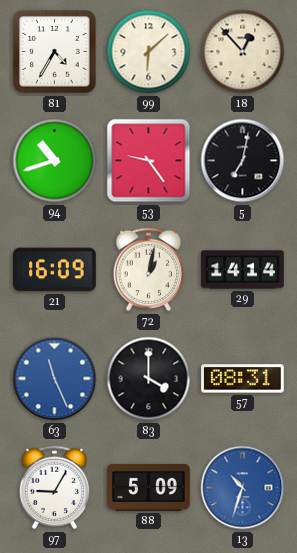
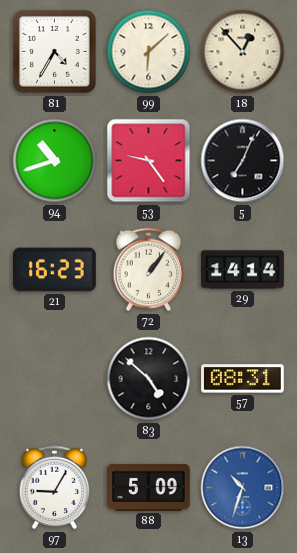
5: 7:02 -> 7:04
21: 16:09 -> 16:23
72: 1:02 -> 1:06
63: 11:26 -> none
83: 4:00 -> 4:52
